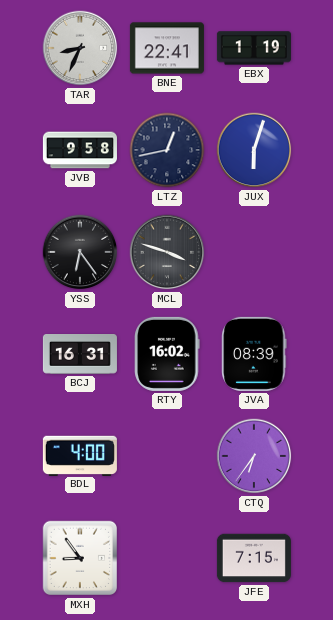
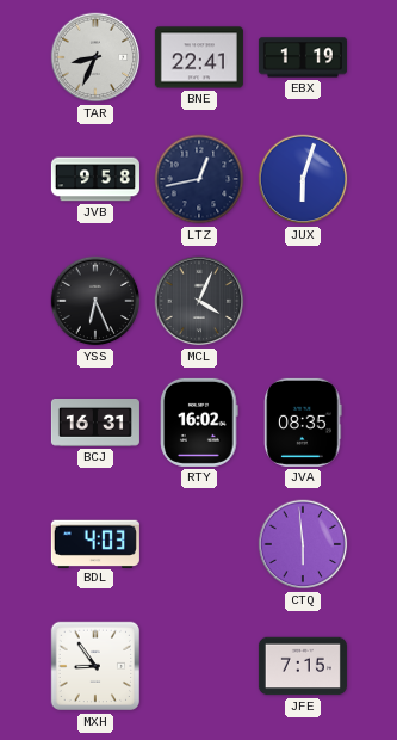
YSS: 6:24 -> 6:26
MCL: 3:48 -> 4:04
JVA: 08:39 -> 08:35
BDL: 4:00 -> 4:03
CTQ: 6:36 -> 5:59
